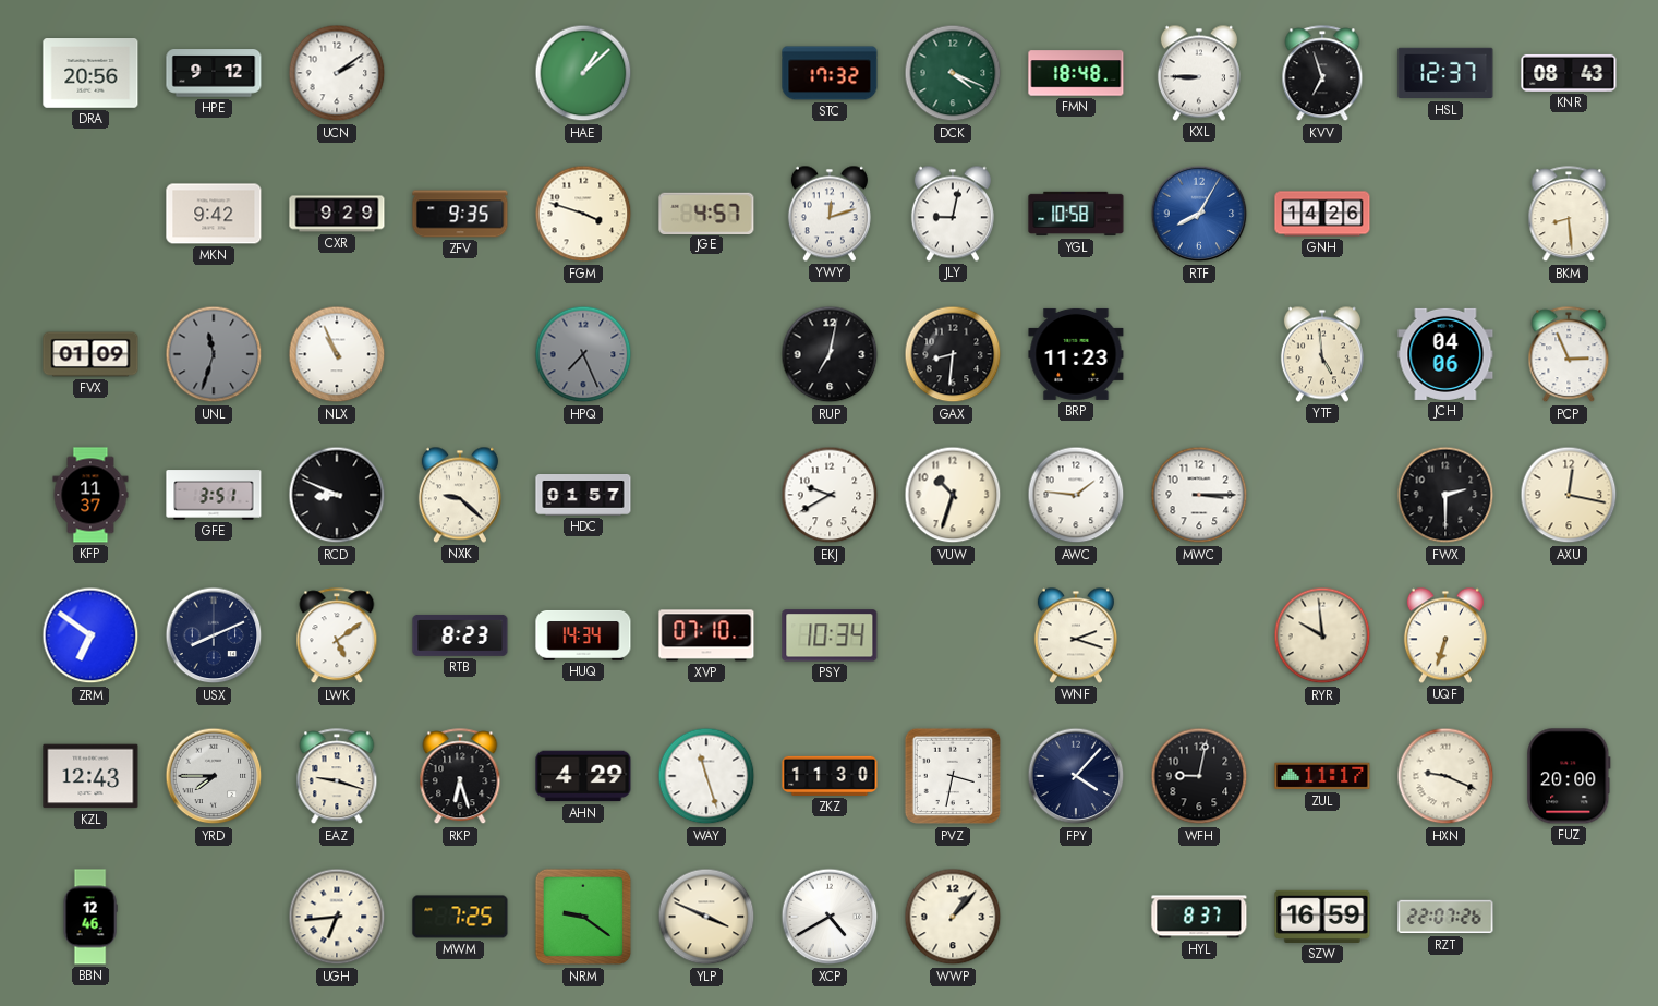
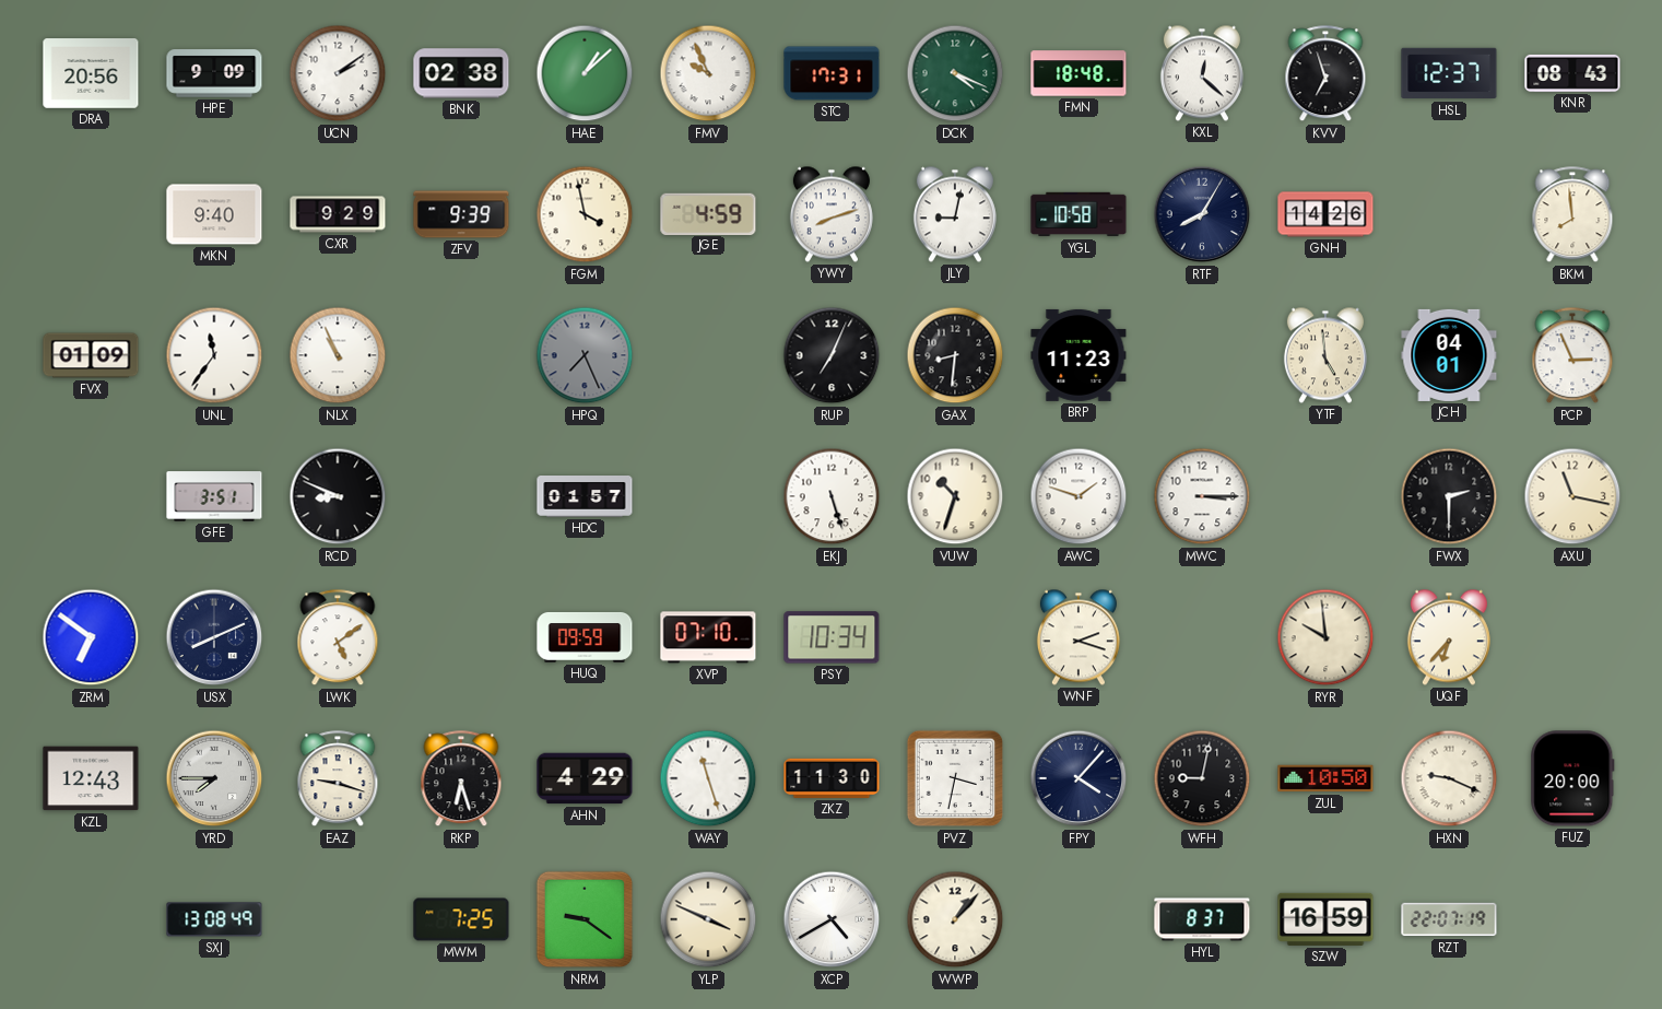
HPE: 9:12 -> 9:09
BNK: none -> 02:38
FMV: none -> 9:56
STC: 17:32 -> 17:31
KXL: 8:45 -> 12:22
MKN: 9:42 -> 9:40
ZFV: 9:35 -> 9:39
FGM: 3:48 -> 3:58
JGE: 4:57 -> 4:59
YWY: 12:12 -> 8:12
RTF dial: blue -> navy
BKM: 8:29 -> 7:59
UNL: 11:33 -> 11:36
UNL dial: grey -> white
RUP: 7:02 -> 7:04
JCH: 04:06 -> 04:01
KFP: 11:37 -> none
NXK: 9:22 -> none
EKJ: 9:40 -> 5:27
AWC: 1:46 -> 1:48
AXU: 12:17 -> 11:17
RTB: 8:23 -> none
HUQ: 14:34 -> 09:59
UQF: 6:33 -> 6:37
ZUL: 11:17 -> 10:50
BBN: 12:46 -> none
SXJ: none -> 13:08
UGH: 6:44 -> none
RZT: 22:07:26 -> 22:07:19
